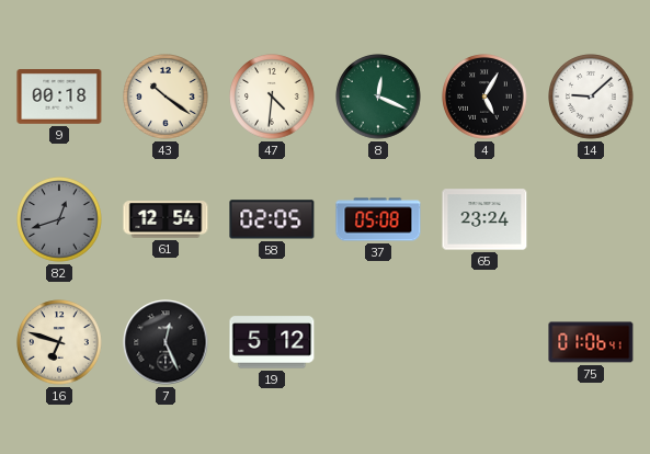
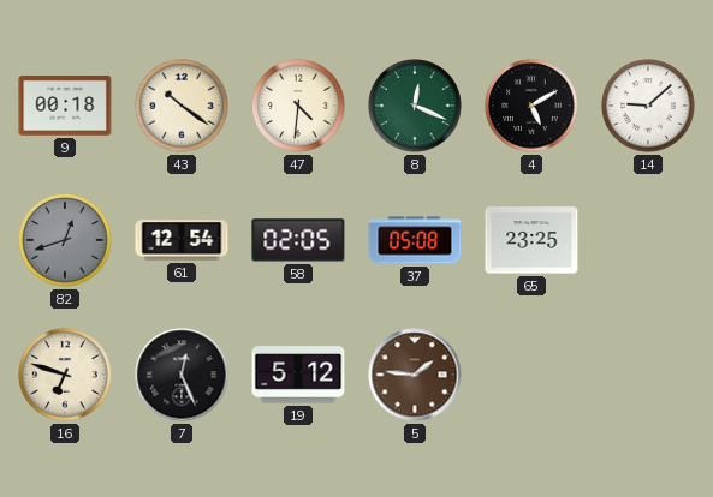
4: 5:05 -> 5:10
65: 23:24 -> 23:25
5: none -> 1:46
75: 01:06 -> none
